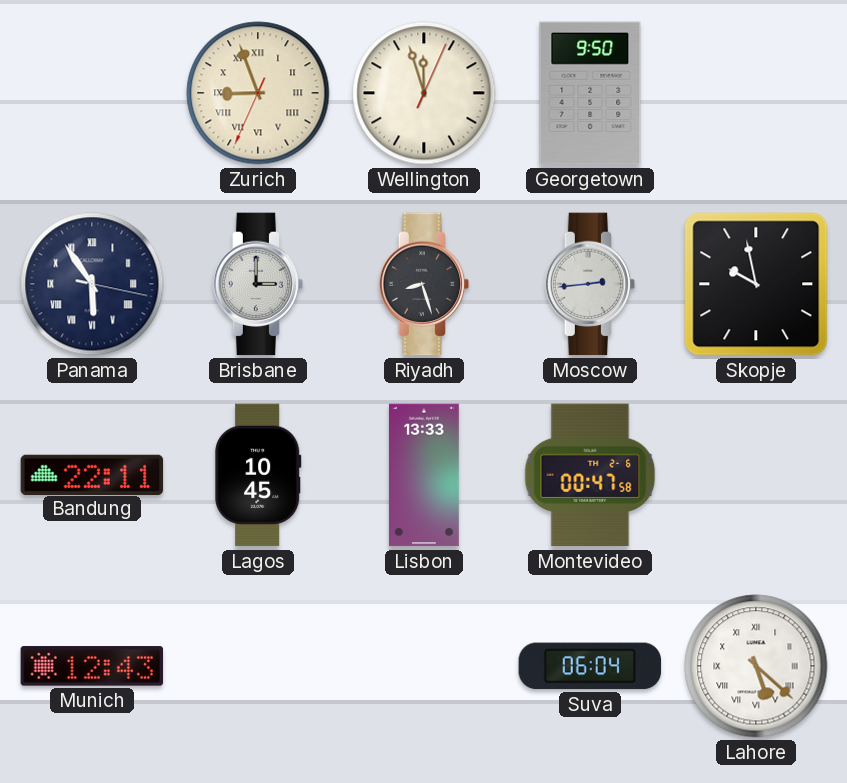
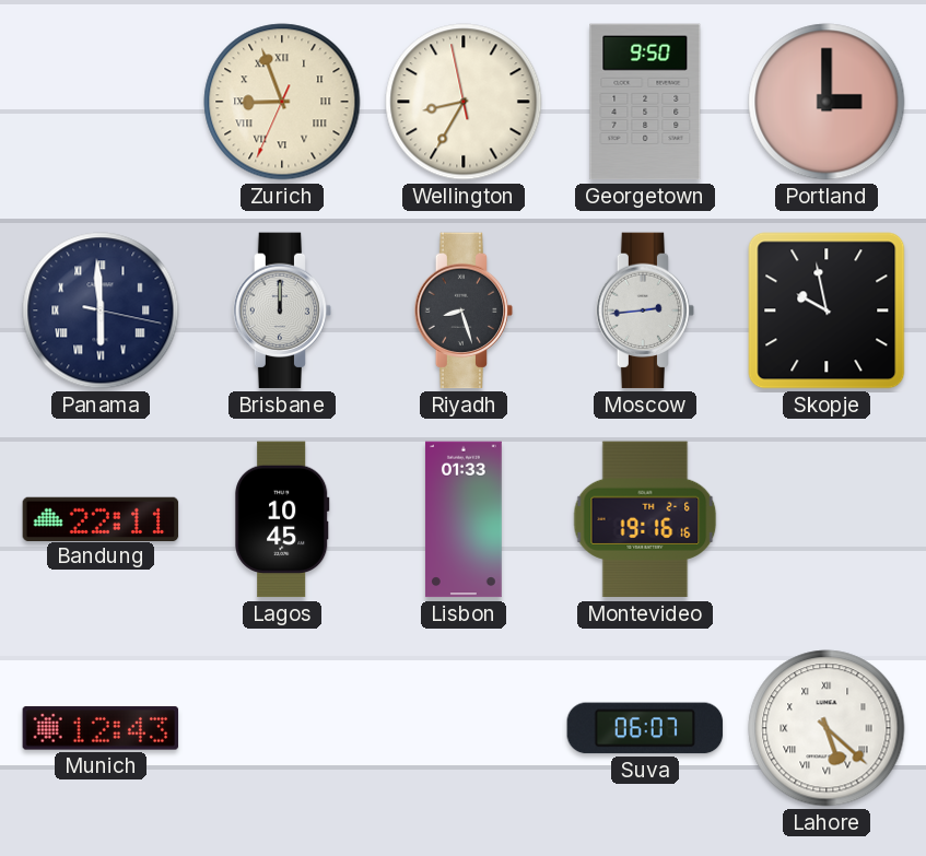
Wellington: 11:57 -> 8:34
Portland: none -> 3:00
Panama: 5:54 -> 5:59
Brisbane: 3:00 -> 12:00
Lisbon: 13:33 -> 01:33
Montevideo: 00:47 -> 19:16
Suva: 06:04 -> 06:07
